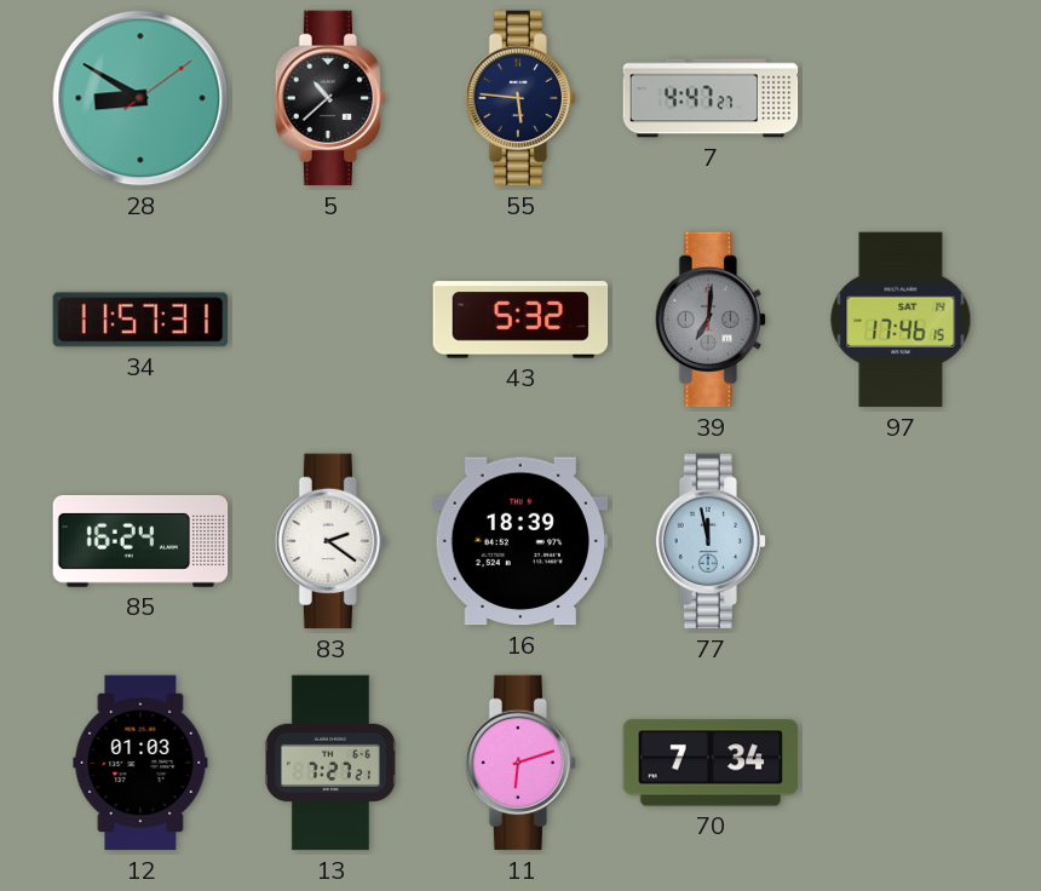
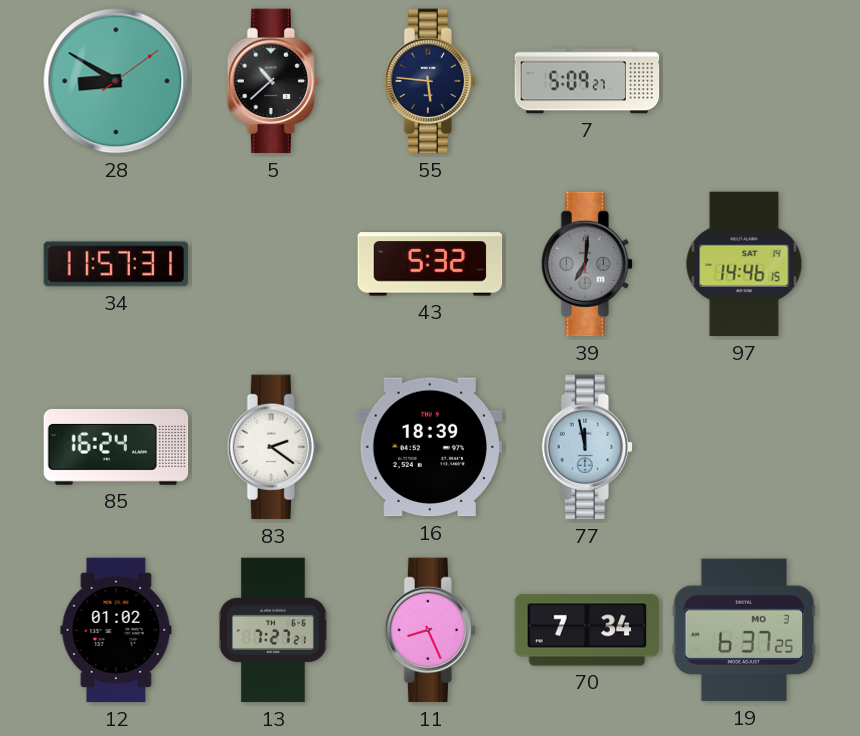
7: 4:47 -> 5:09
97: 17:46 -> 14:46
12: 01:03 -> 01:02
11: 6:12 -> 8:26
19: none -> 6:37
